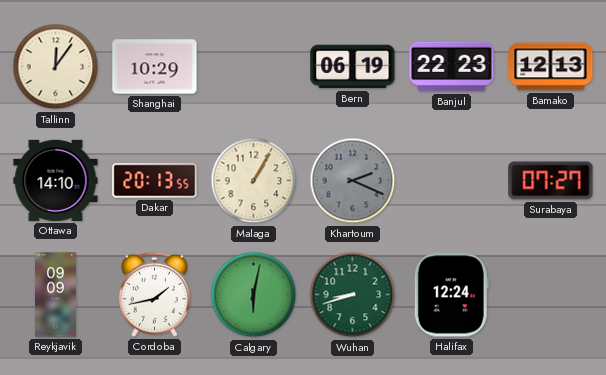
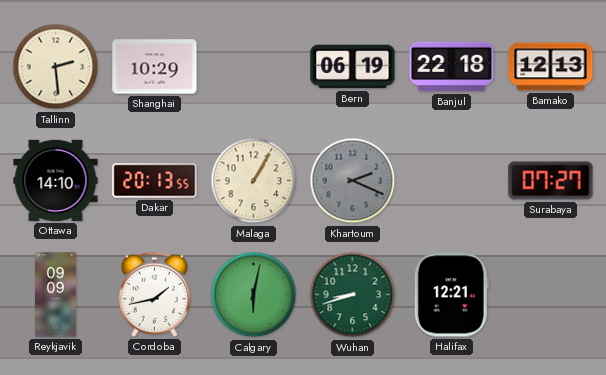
Tallinn: 12:06 -> 2:29
Banjul: 22:23 -> 22:18
Halifax: 12:24 -> 12:21
